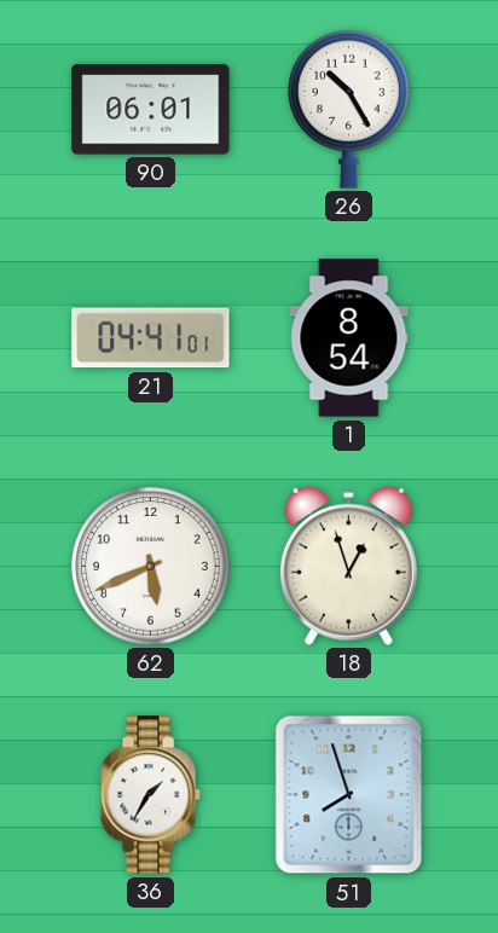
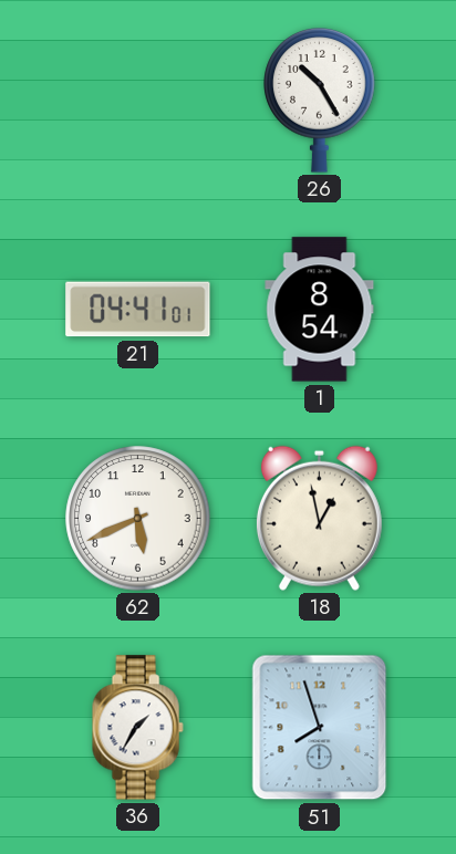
90: 06:01 -> none
18: 12:57 -> 12:58
